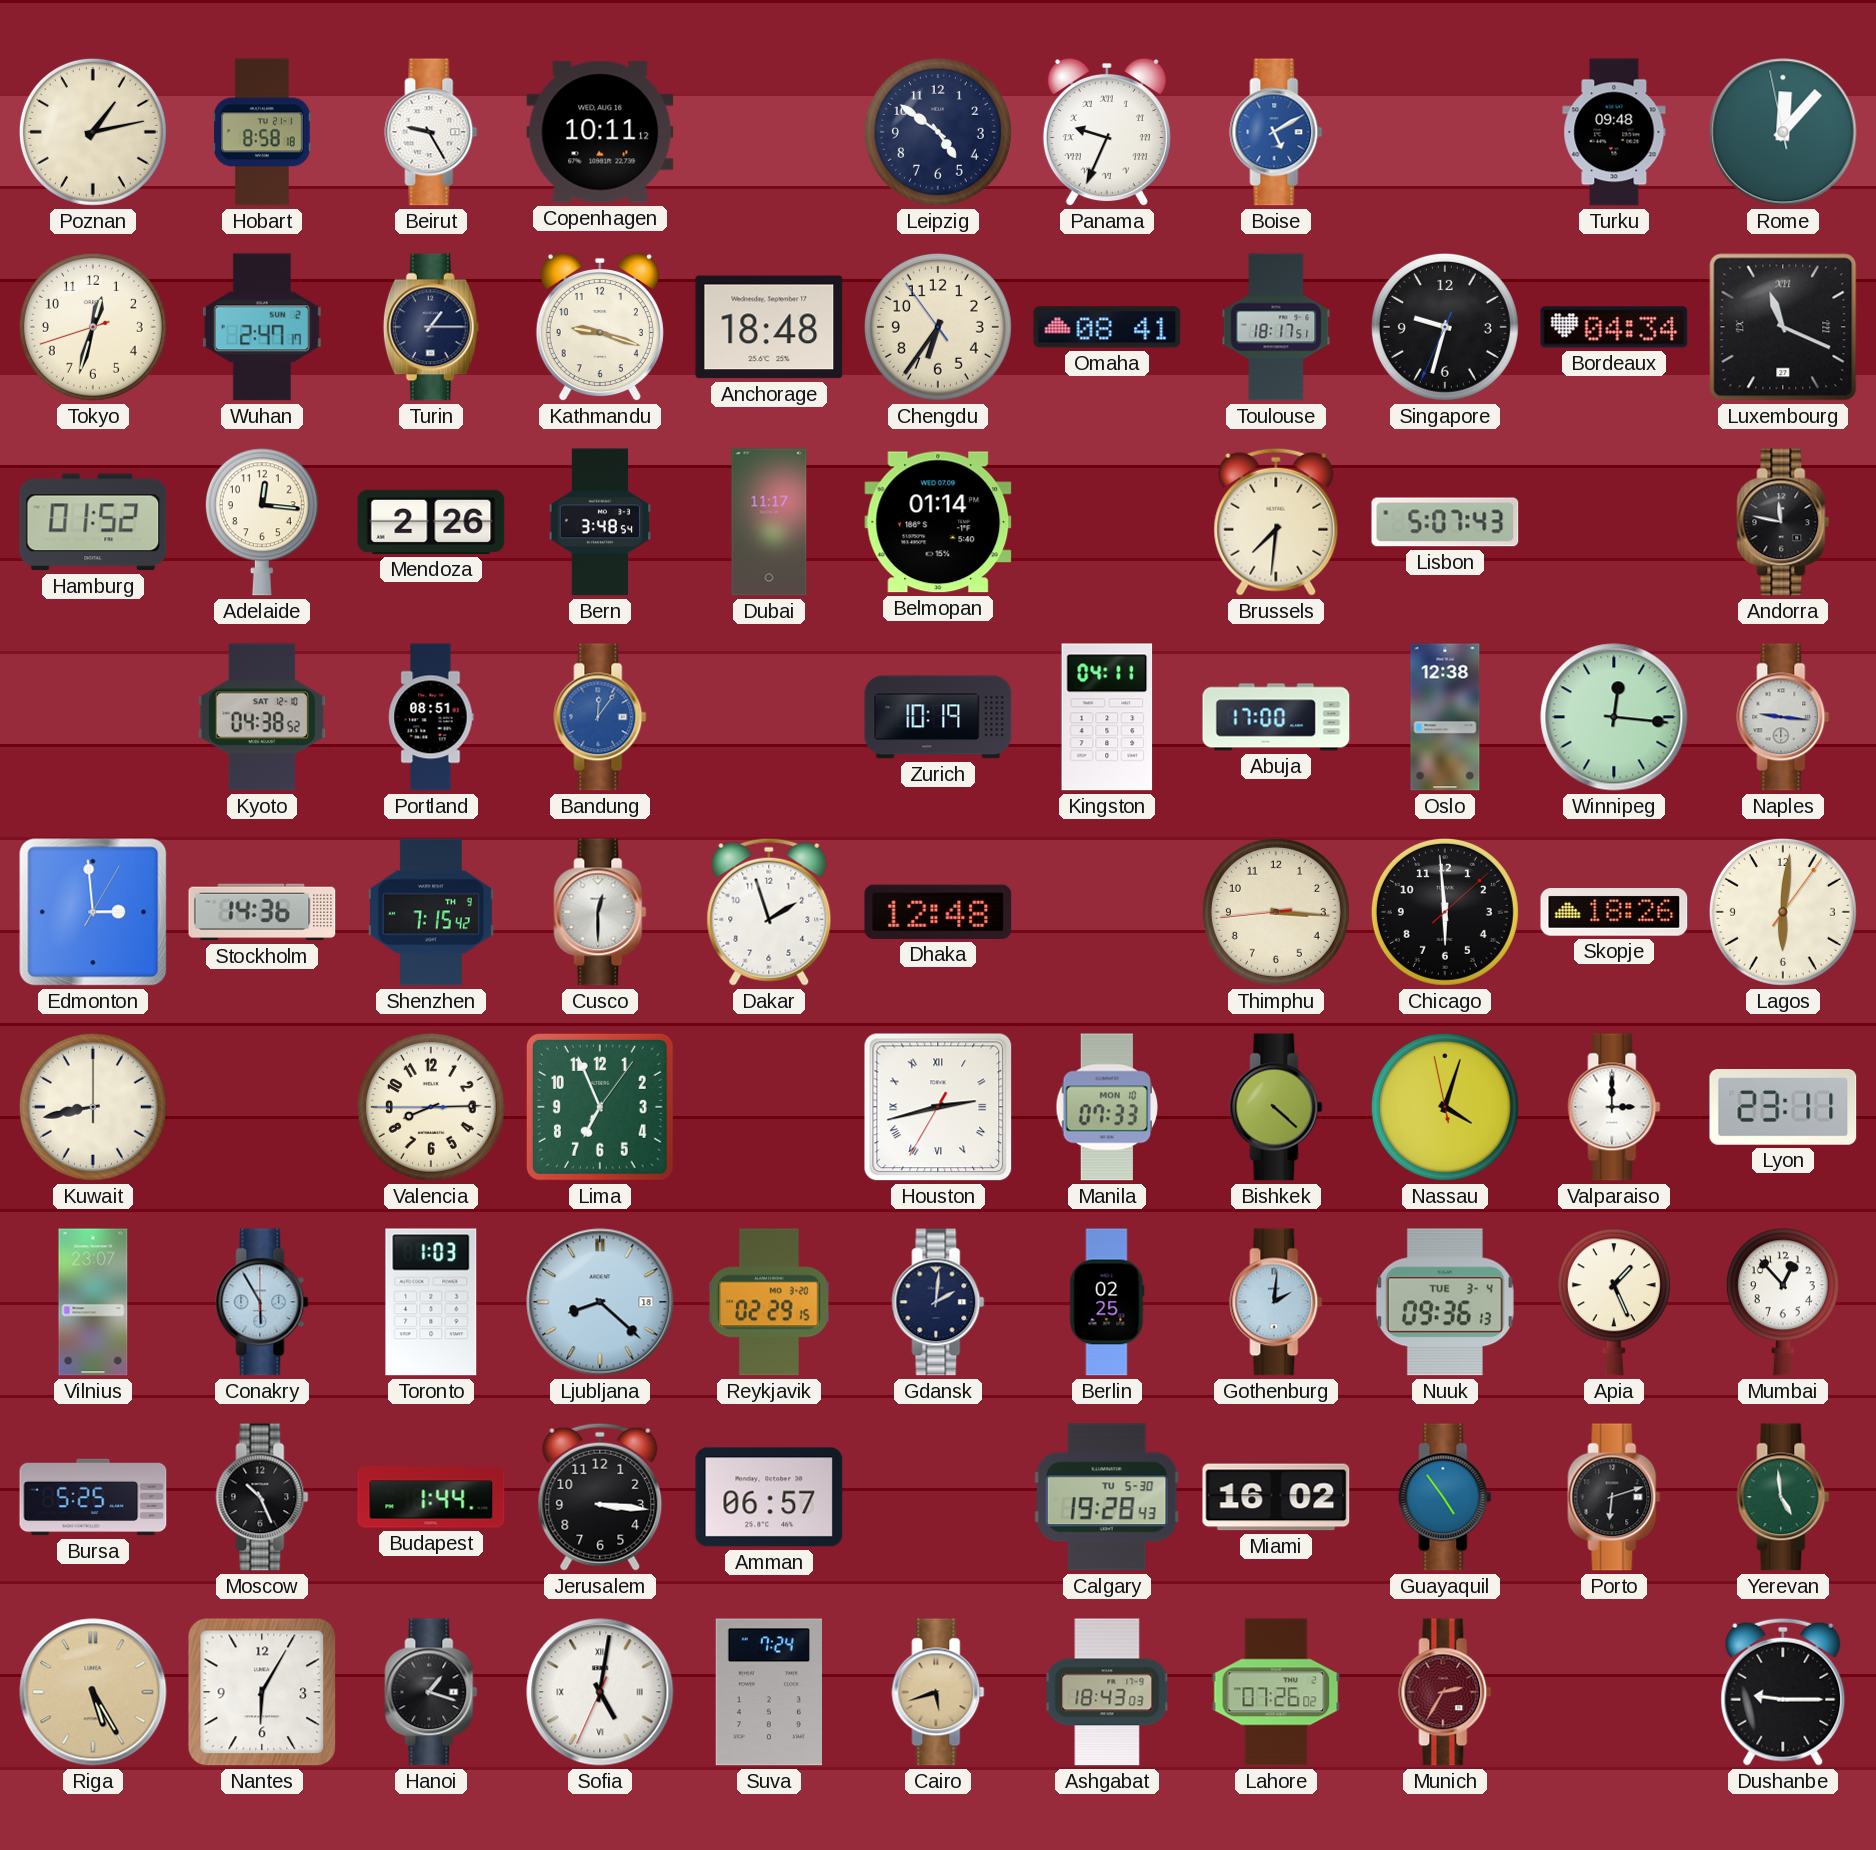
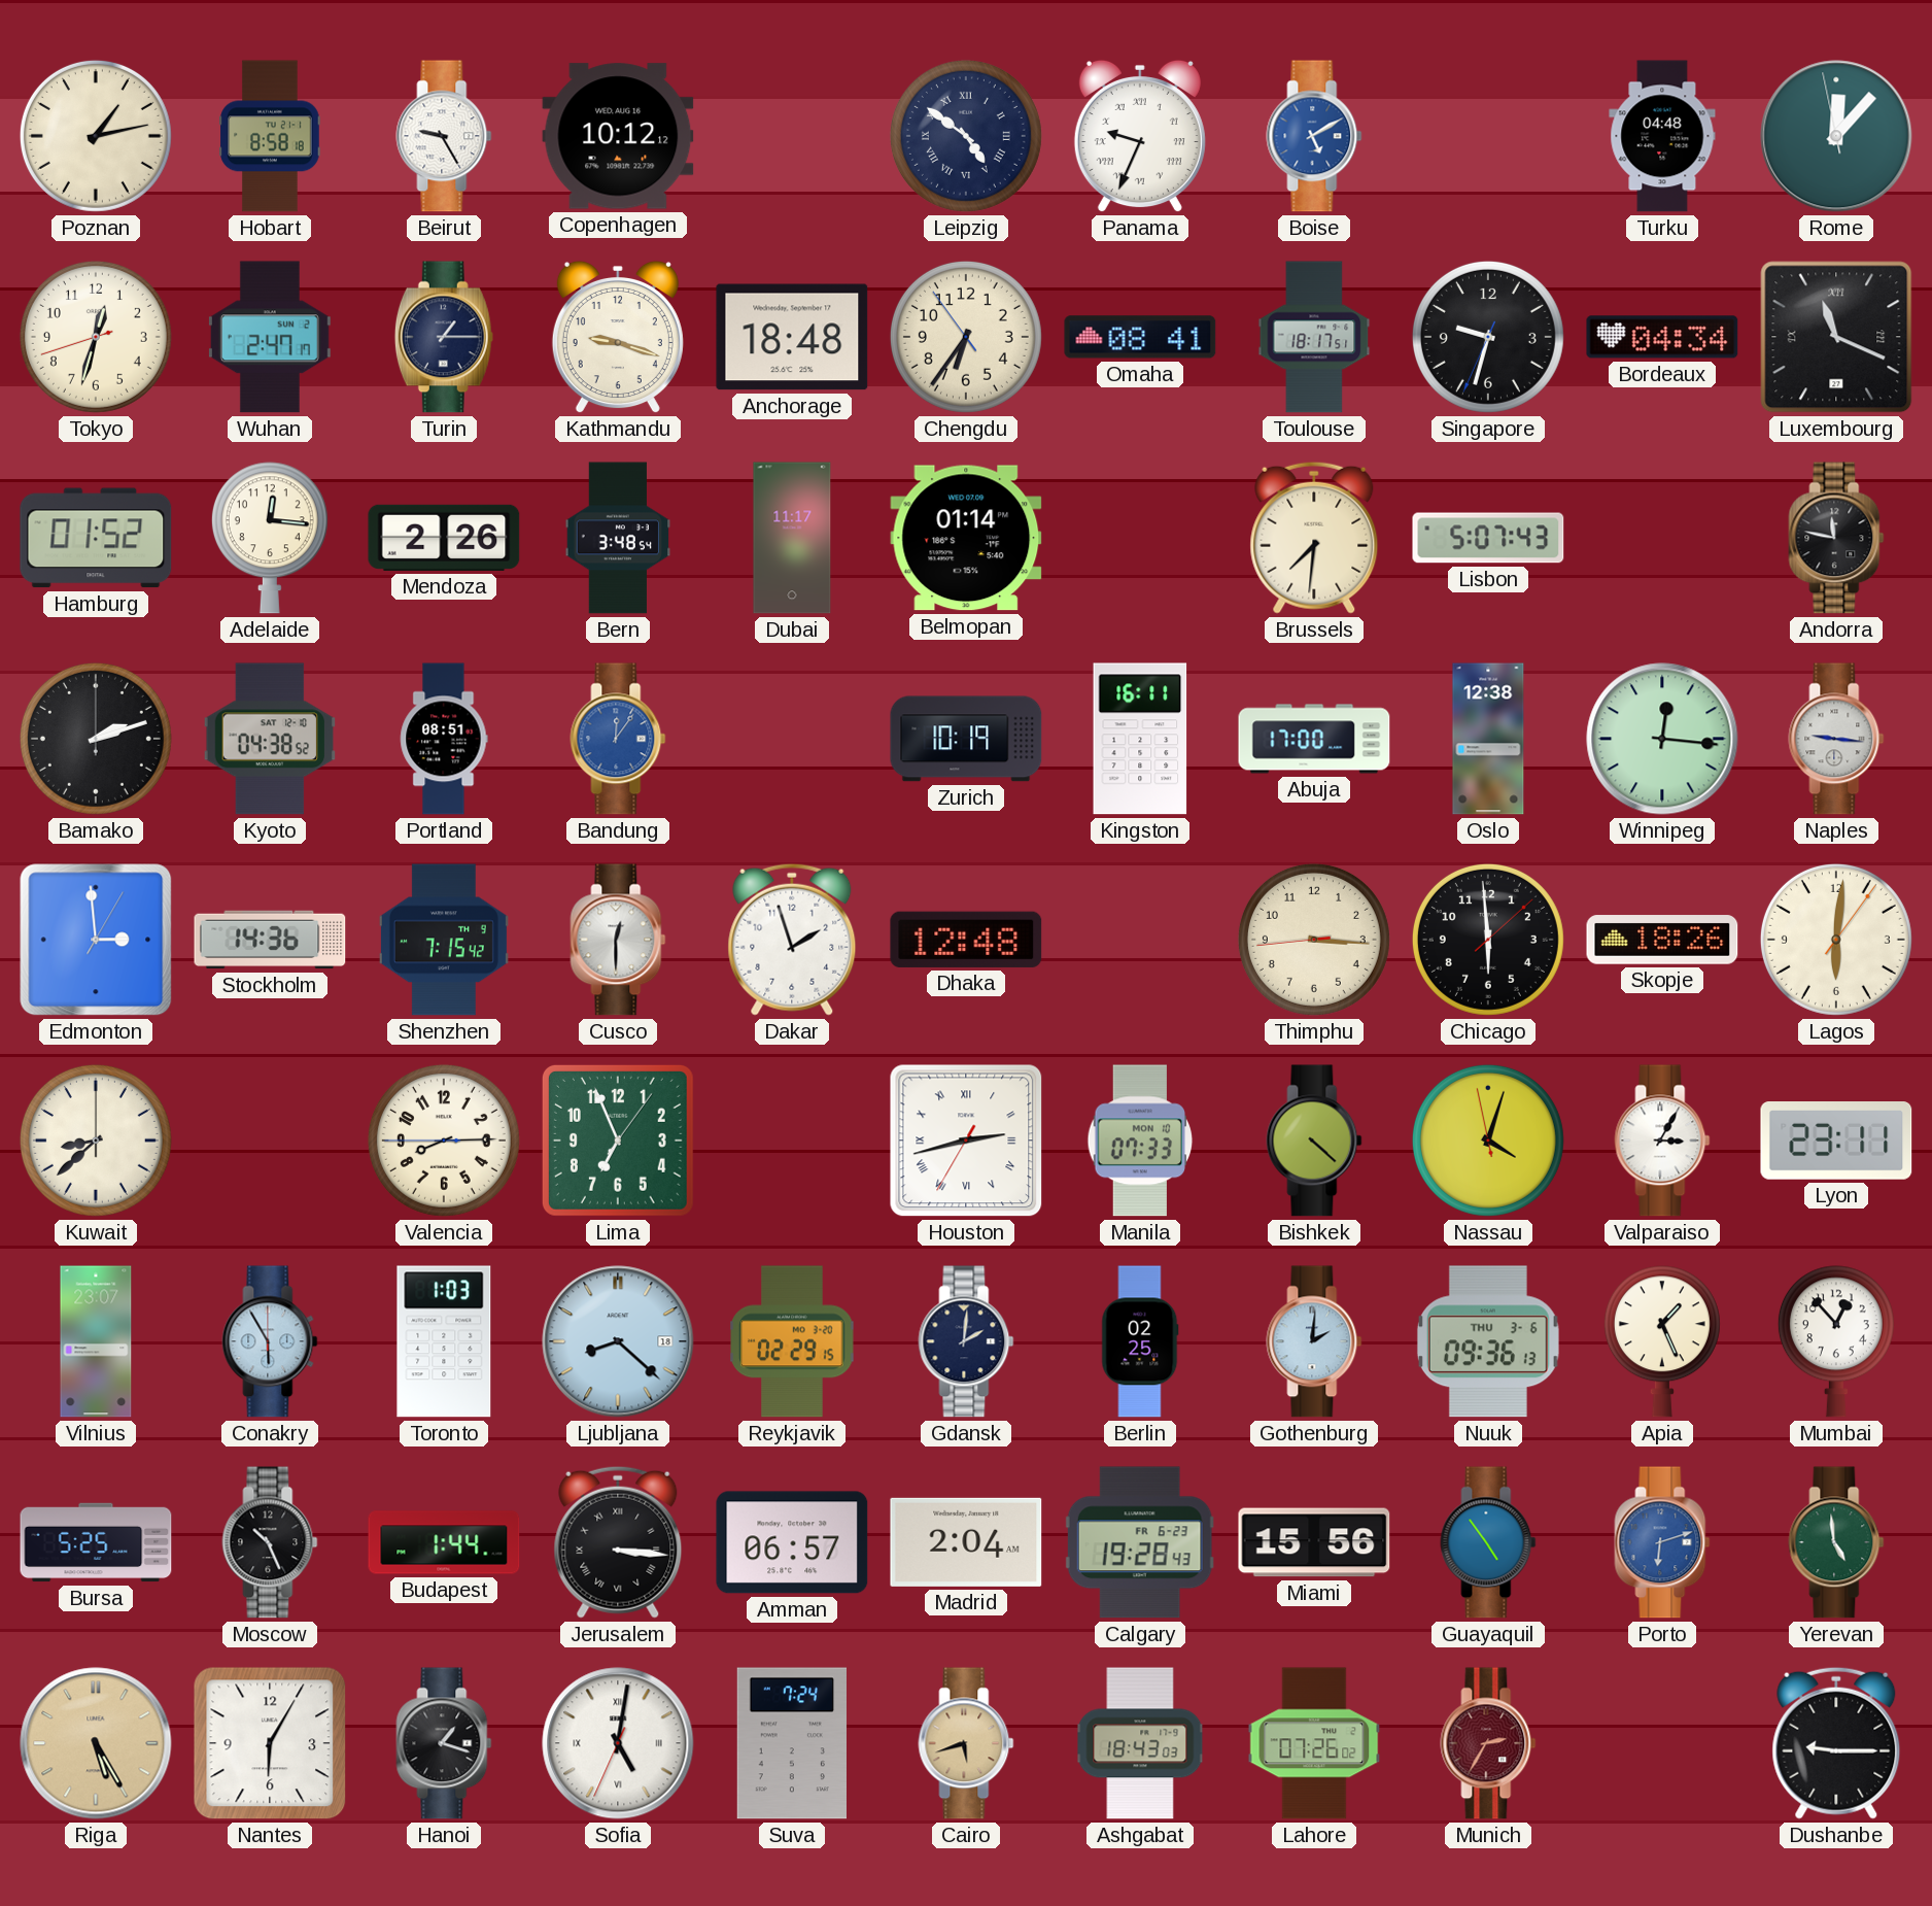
Copenhagen: 10:11 -> 10:12
Leipzig numerals: Arabic -> Roman
Turku: 09:48 -> 04:48
Bamako: none -> 2:12
Kingston: 04:11 -> 16:11
Kuwait: 8:43 -> 8:38
Valparaiso: 3:00 -> 3:05
Nuuk date: TUE 3-4 -> THU 3-6
Jerusalem numerals: Arabic -> Roman
Madrid: none -> 2:04
Calgary date: TU 5-30 -> FR 6-23
Miami: 16:02 -> 15:56
Porto dial: black -> blue
